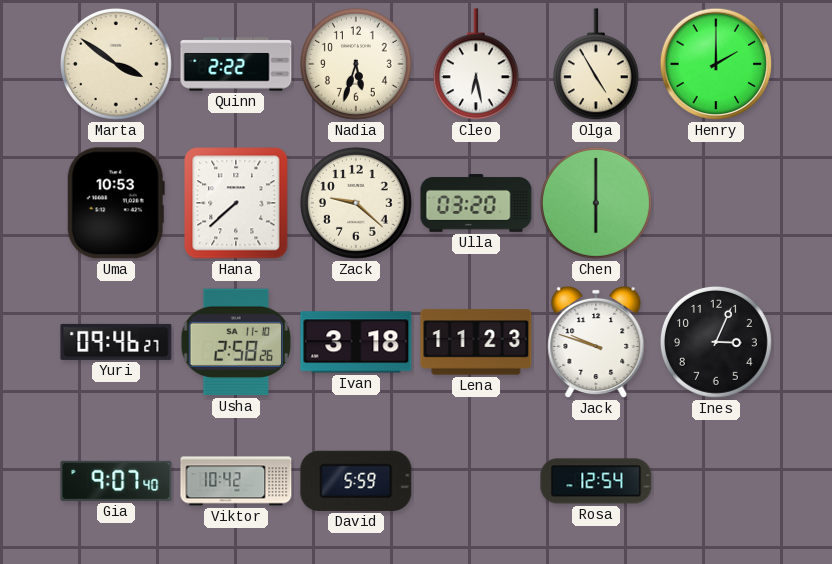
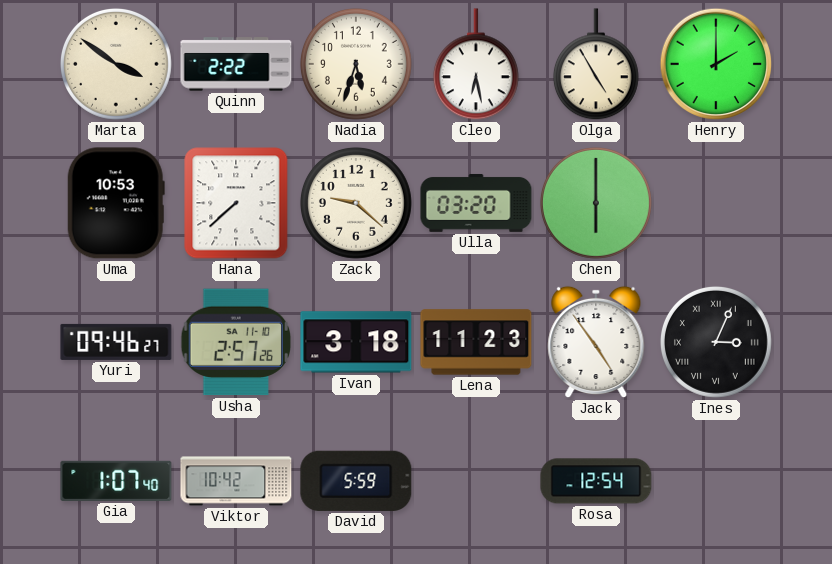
Usha: 2:58 -> 2:57
Jack: 9:48 -> 4:54
Ines numerals: Arabic -> Roman
Gia: 9:07 -> 1:07
